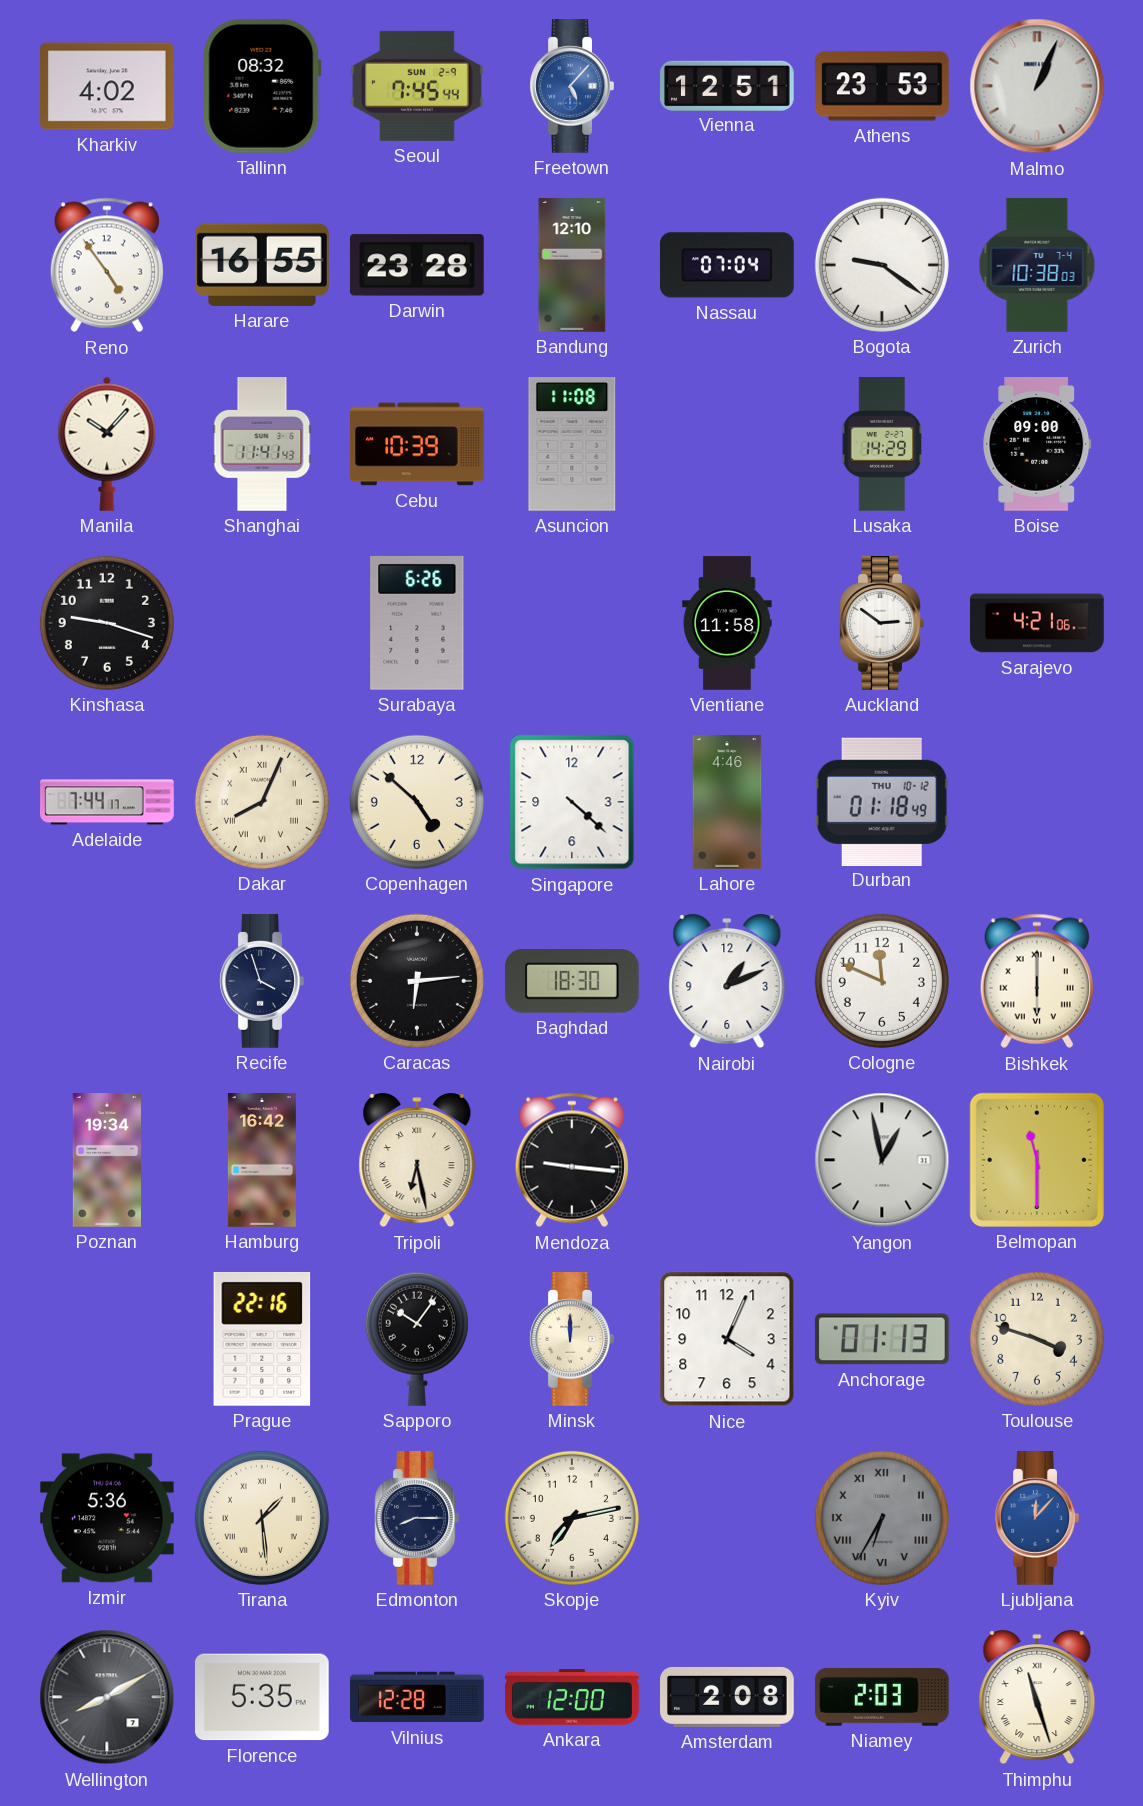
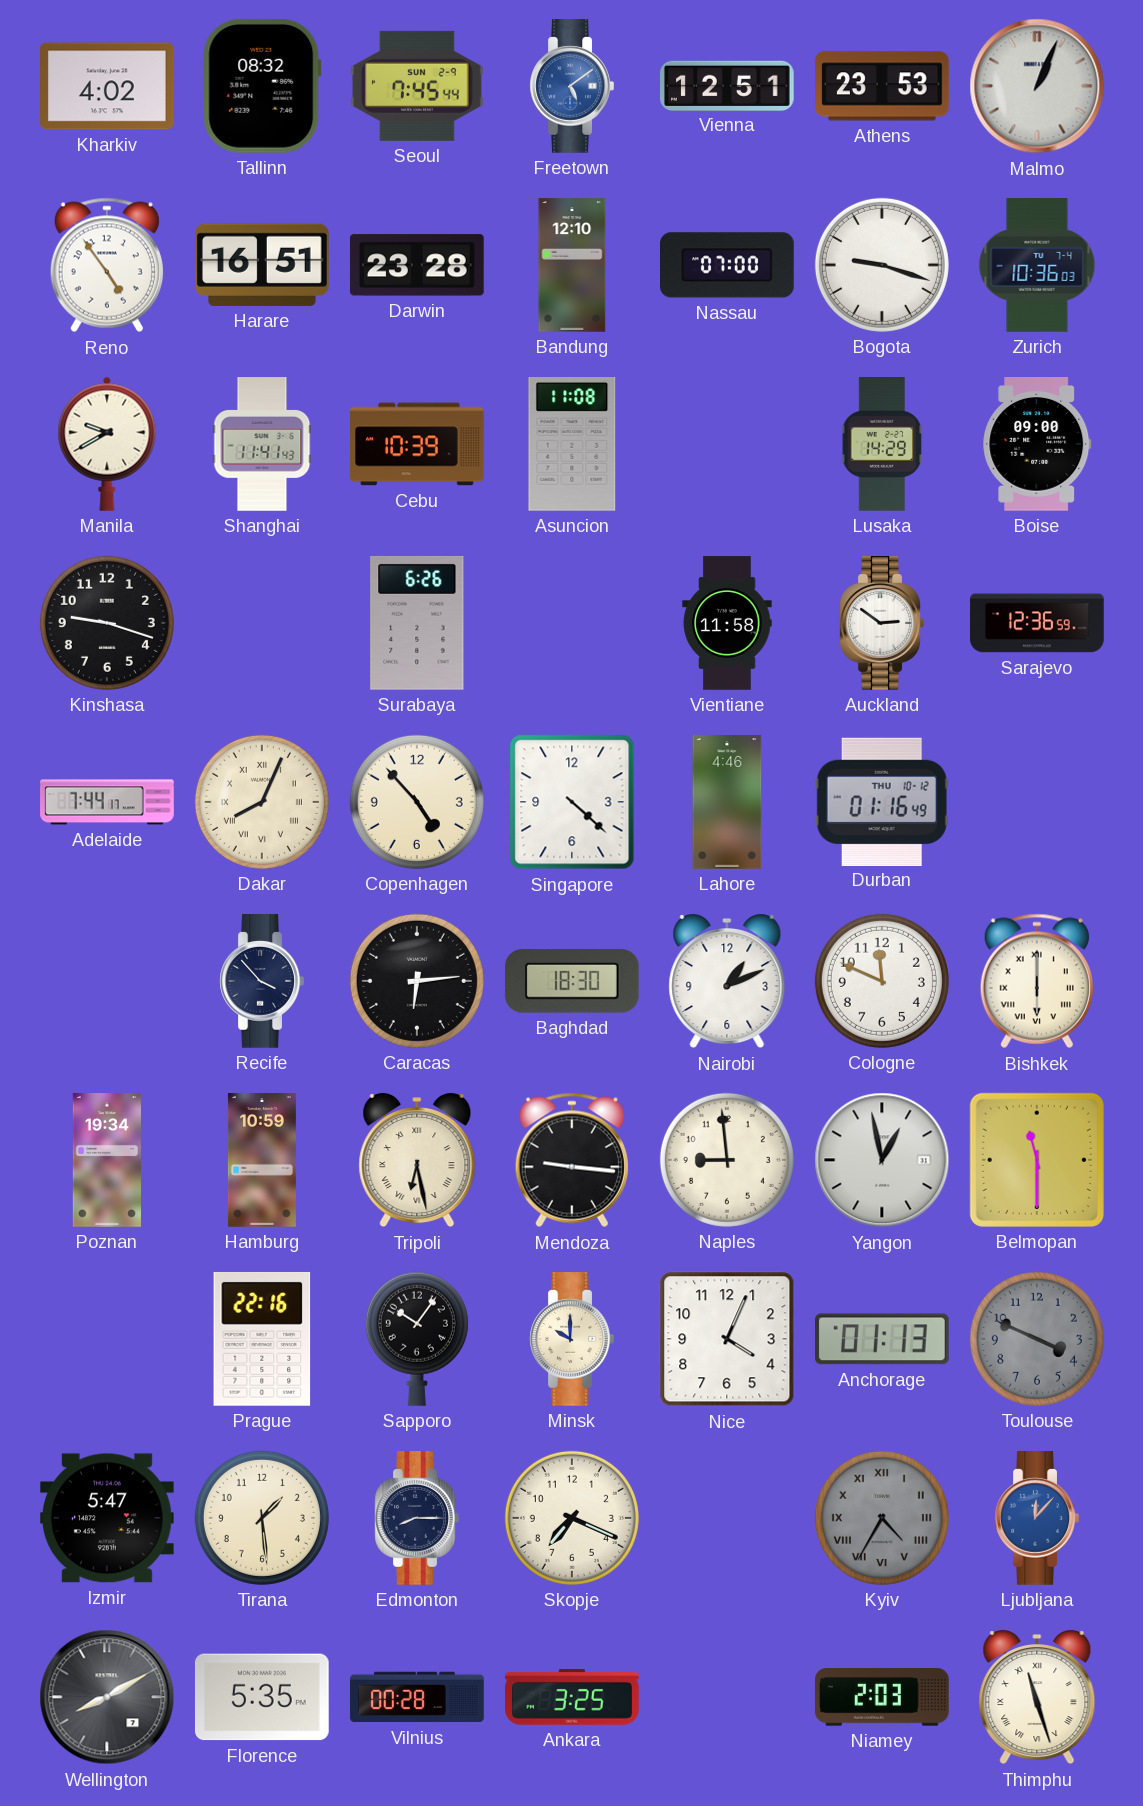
Freetown: 5:07 -> 5:09
Harare: 16:55 -> 16:51
Nassau: 07:04 -> 07:00
Bogota: 9:21 -> 9:18
Zurich: 10:38 -> 10:36
Manila: 10:07 -> 9:40
Sarajevo: 4:21 -> 12:36
Copenhagen: 4:52 -> 4:53
Durban: 01:18 -> 01:16
Recife: 3:57 -> 3:53
Hamburg: 16:42 -> 10:59
Naples: none -> 8:59
Minsk: 12:00 -> 10:00
Toulouse: 3:48 -> 3:49
Toulouse dial: cream -> grey
Izmir: 5:36 -> 5:47
Tirana numerals: Roman -> Arabic
Skopje: 7:13 -> 7:19
Kyiv: 6:35 -> 4:35
Vilnius: 12:28 -> 00:28
Ankara: 12:00 -> 3:25
Amsterdam: 2:08 -> none
